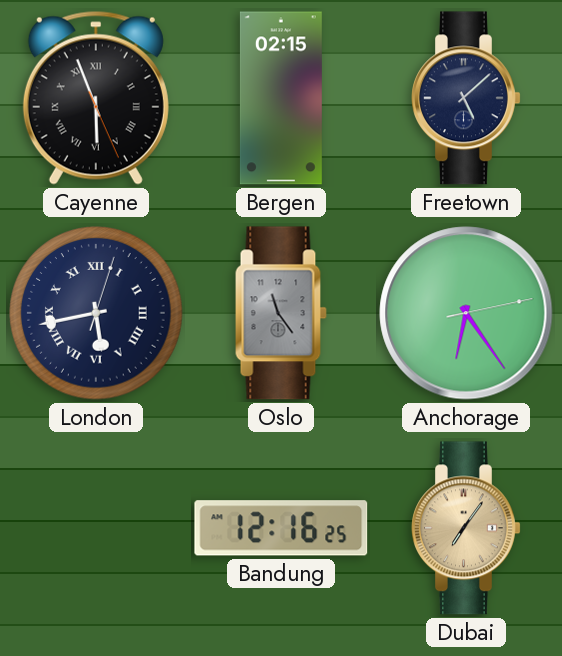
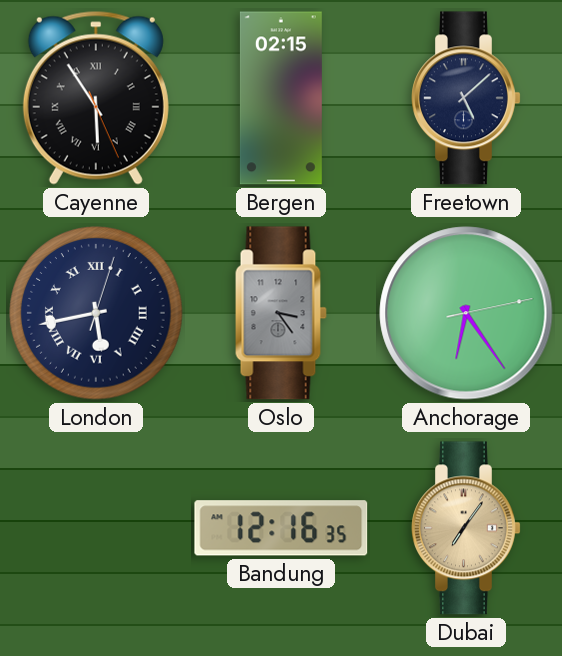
Cayenne: 5:56 -> 5:54
Oslo: 11:24 -> 3:24
Bandung: 12:16:25 -> 12:16:35
